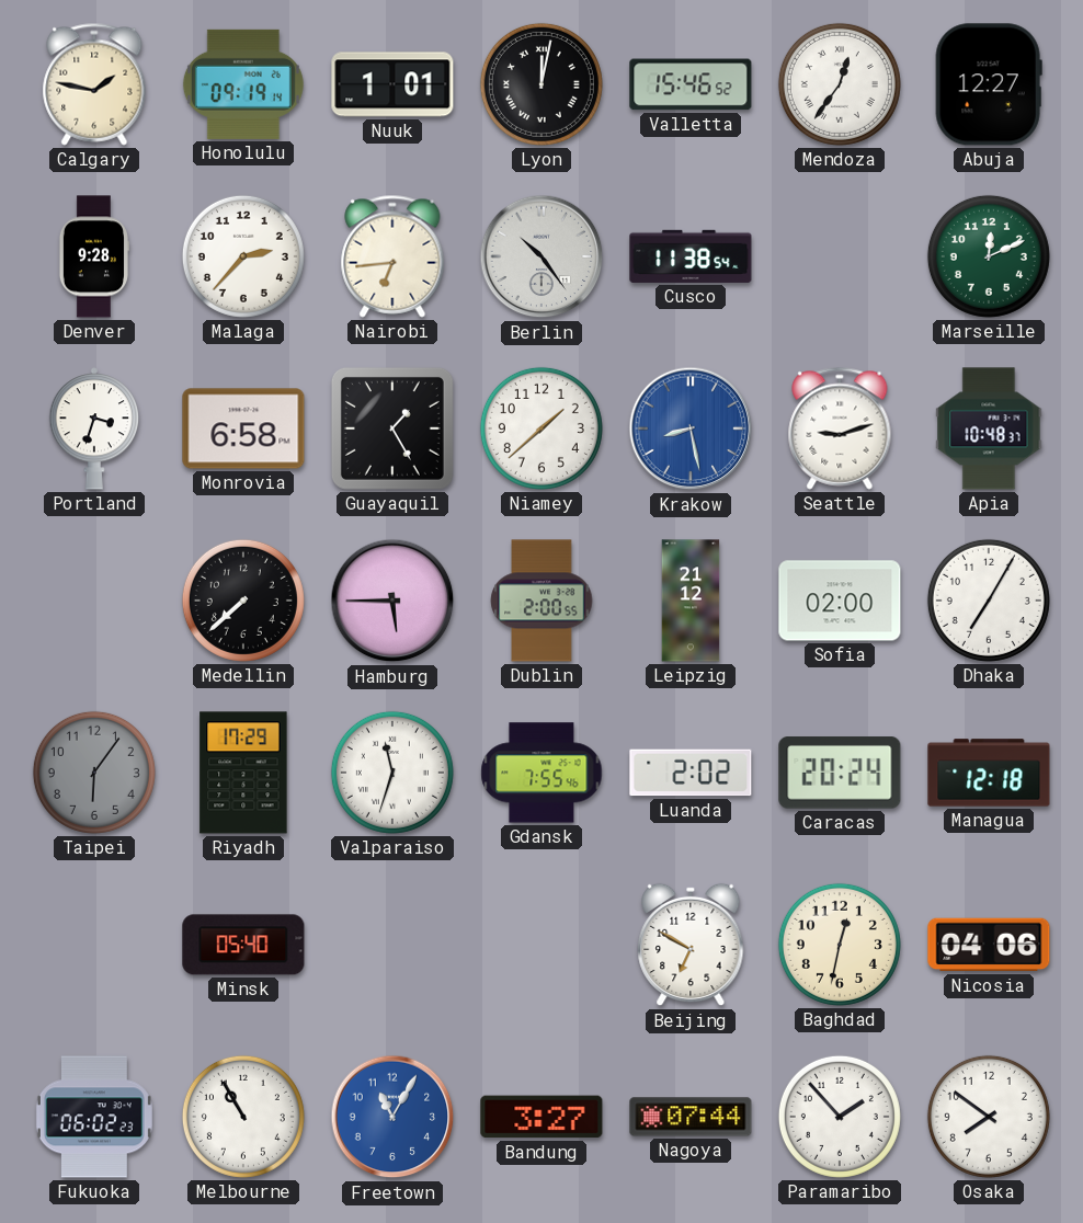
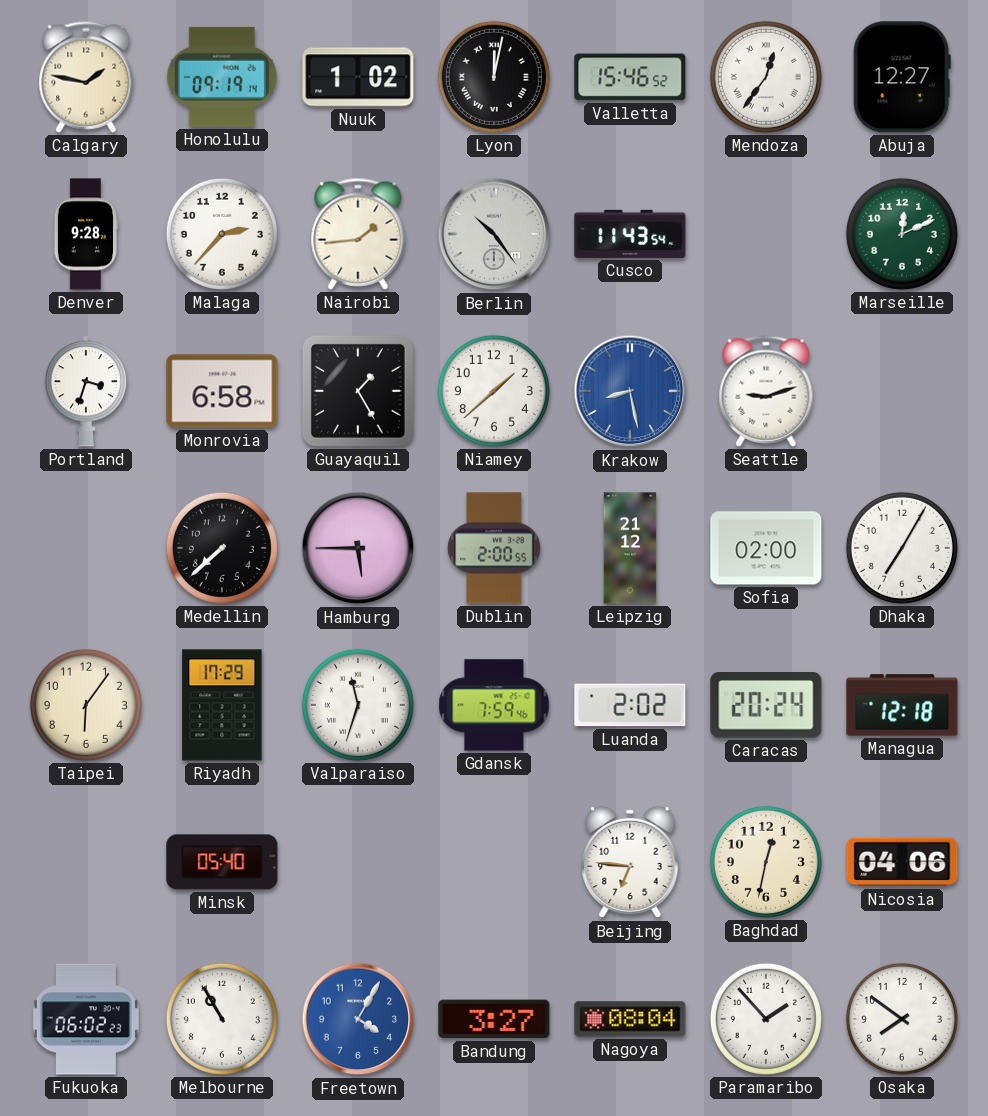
Nuuk: 1:01 -> 1:02
Nairobi: 6:44 -> 1:44
Cusco: 11:38 -> 11:43
Apia: 10:48 -> none
Taipei dial: grey -> cream
Gdansk: 7:55 -> 7:59
Beijing: 6:50 -> 6:46
Freetown: 11:05 -> 4:05
Nagoya: 07:44 -> 08:04
